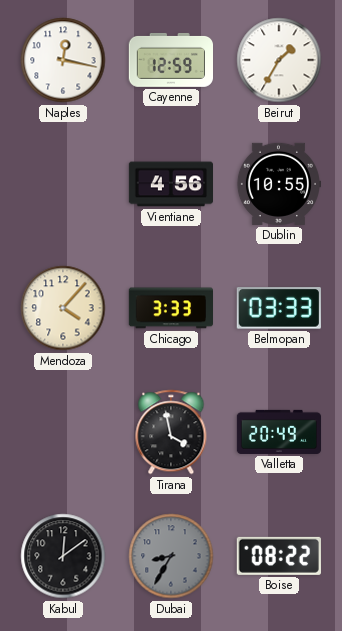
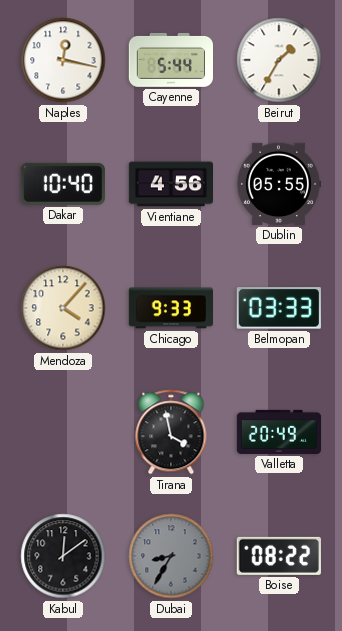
Cayenne: 12:59 -> 5:44
Dakar: none -> 10:40
Dublin: 10:55 -> 05:55
Chicago: 3:33 -> 9:33
